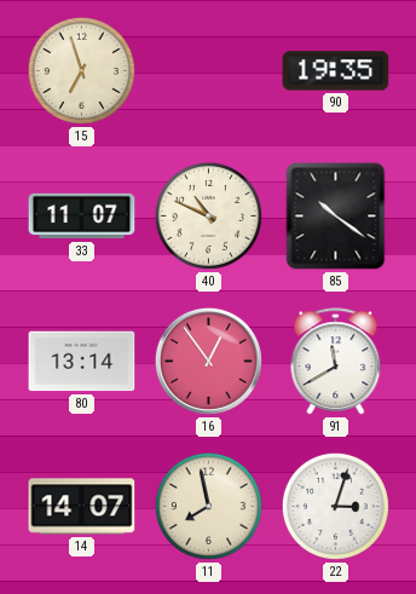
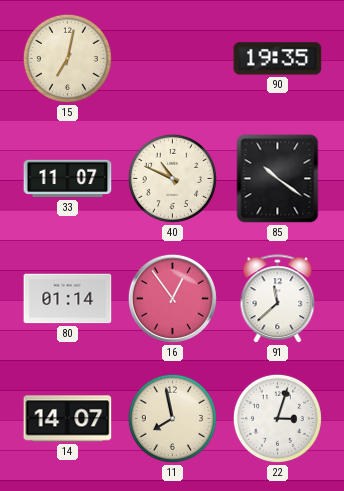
15: 6:57 -> 7:02
80: 13:14 -> 01:14
91: 11:40 -> 11:38
